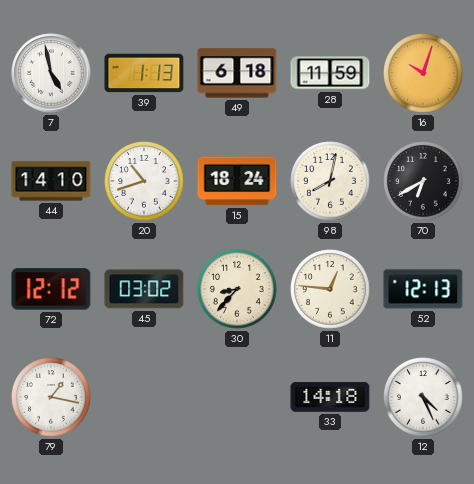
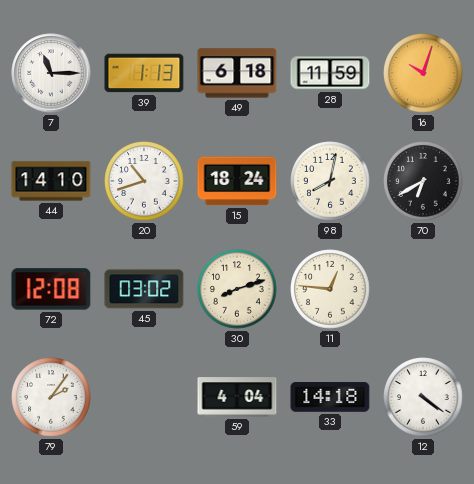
7: 4:58 -> 11:15
72: 12:12 -> 12:08
30: 8:37 -> 8:12
52: 12:13 -> none
79: 1:17 -> 2:06
59: none -> 4:04
12: 4:26 -> 4:21
